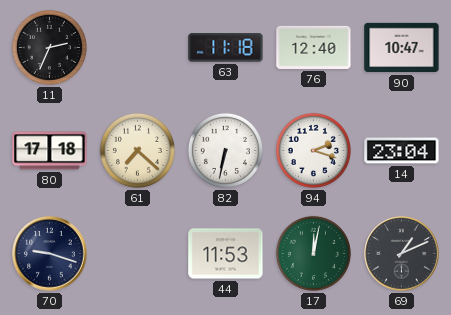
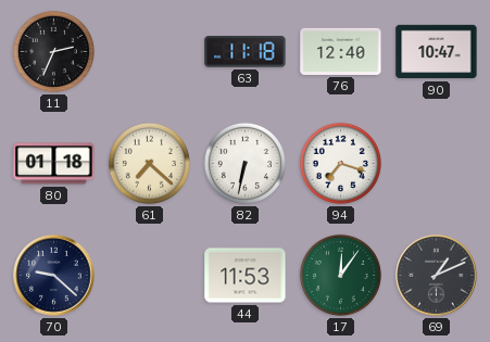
80: 17:18 -> 01:18
94: 2:18 -> 7:18
14: 23:04 -> none
70: 9:18 -> 9:22
17: 12:02 -> 12:06
